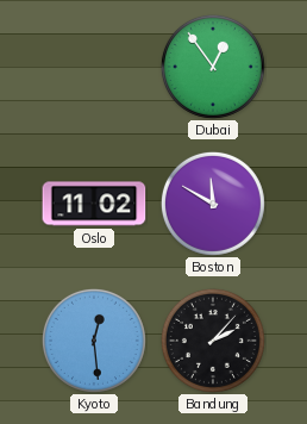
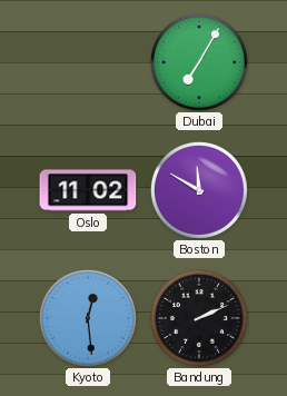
Dubai: 12:54 -> 7:05
Bandung: 2:07 -> 2:11
